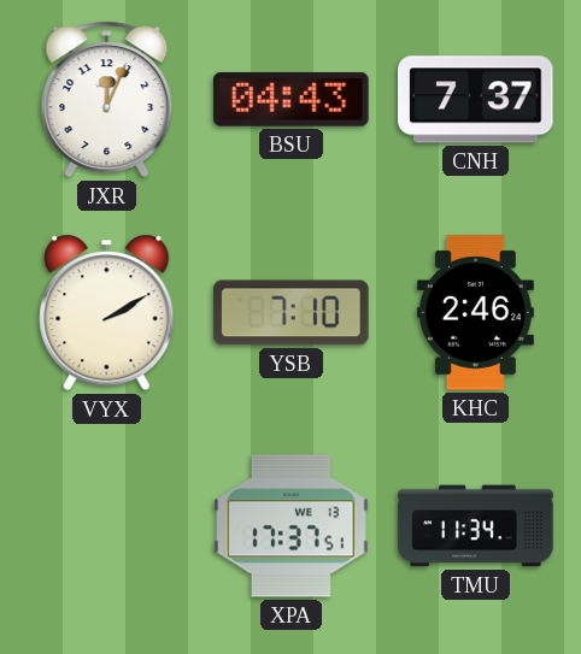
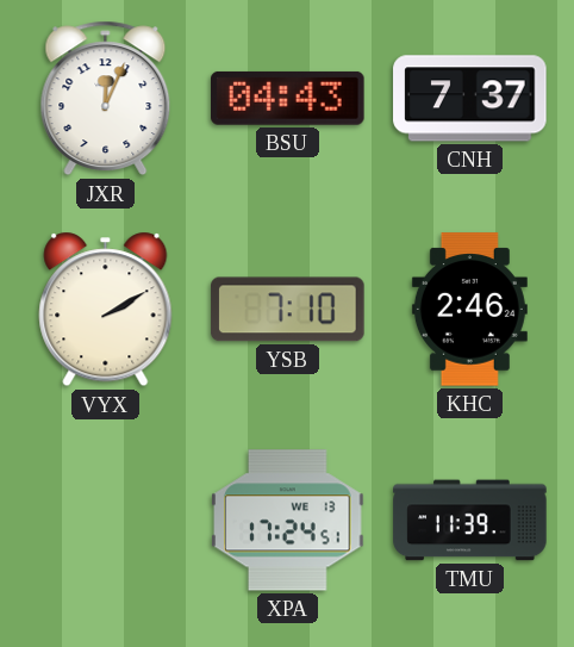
XPA: 17:37 -> 17:24
TMU: 11:34 -> 11:39
